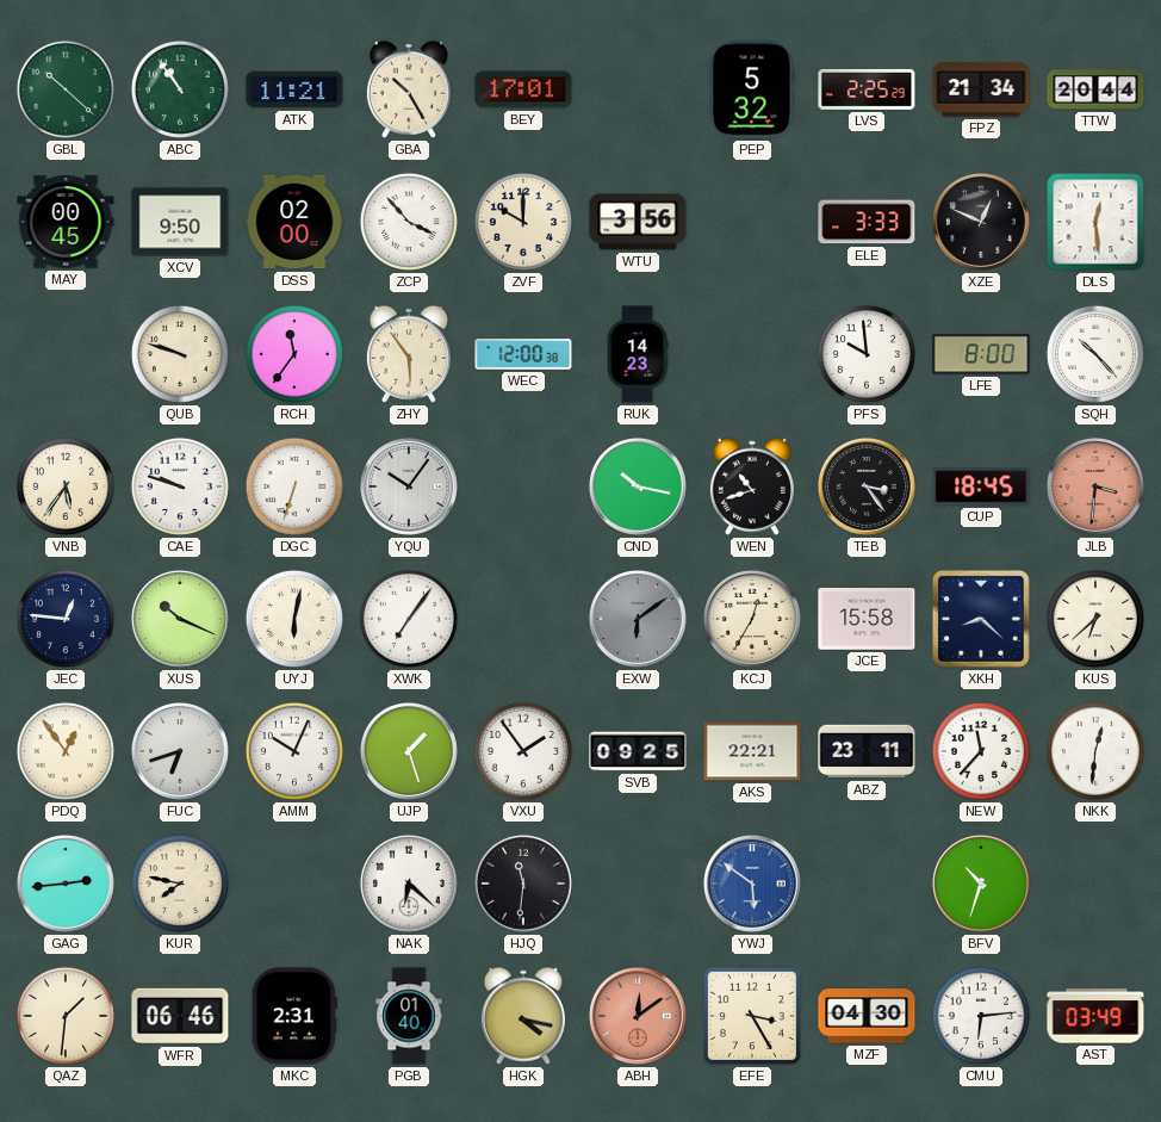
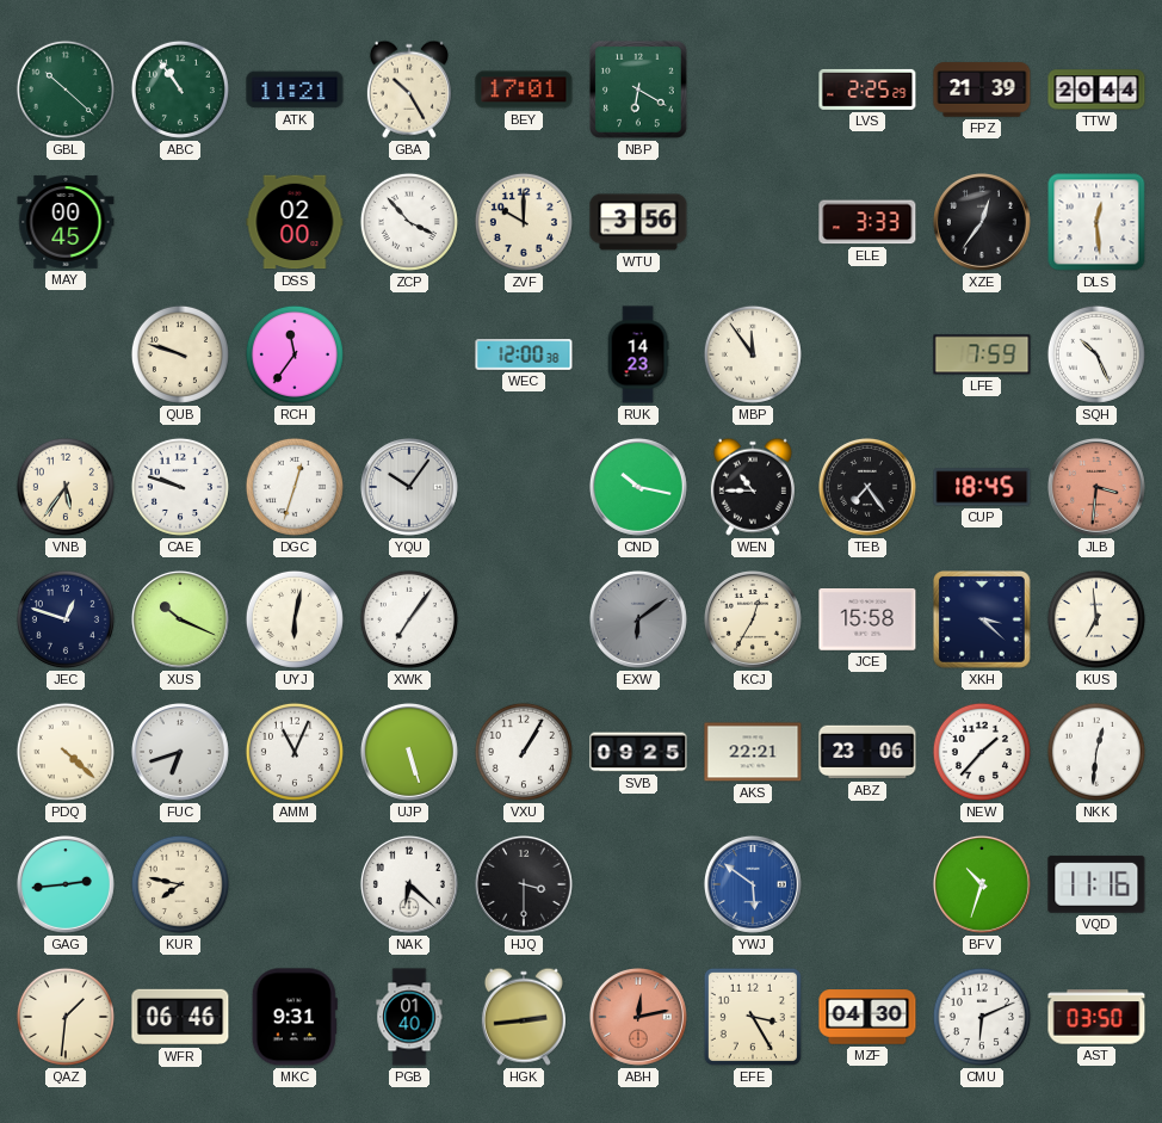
NBP: none -> 6:20
PEP: 5:32 -> none
FPZ: 21:34 -> 21:39
XCV: 9:50 -> none
XZE: 12:49 -> 12:36
ZHY: 5:54 -> none
MBP: none -> 11:54
PFS: 9:59 -> none
LFE: 8:00 -> 7:59
SQH: 10:23 -> 10:26
DGC: 6:33 -> 12:33
WEN: 10:42 -> 10:45
TEB: 3:24 -> 7:24
JEC: 12:46 -> 12:48
XKH: 8:22 -> 3:22
KUS: 6:38 -> 6:59
PDQ: 12:54 -> 4:22
AMM: 10:04 -> 11:04
UJP: 1:27 -> 5:27
VXU: 1:54 -> 1:05
ABZ: 23:11 -> 23:06
NEW: 11:37 -> 1:37
HJQ: 11:31 -> 3:30
VQD: none -> 11:16
MKC: 2:31 -> 9:31
HGK: 4:17 -> 2:44
ABH: 12:09 -> 12:13
CMU: 6:14 -> 6:11
AST: 03:49 -> 03:50
